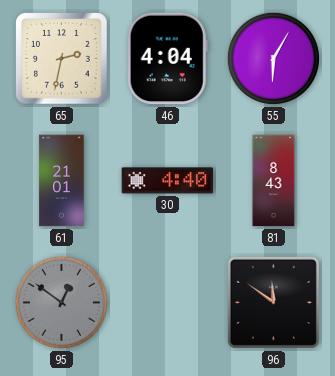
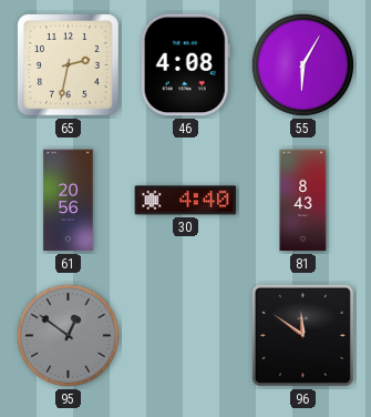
46: 4:04 -> 4:08
61: 21:01 -> 20:56
